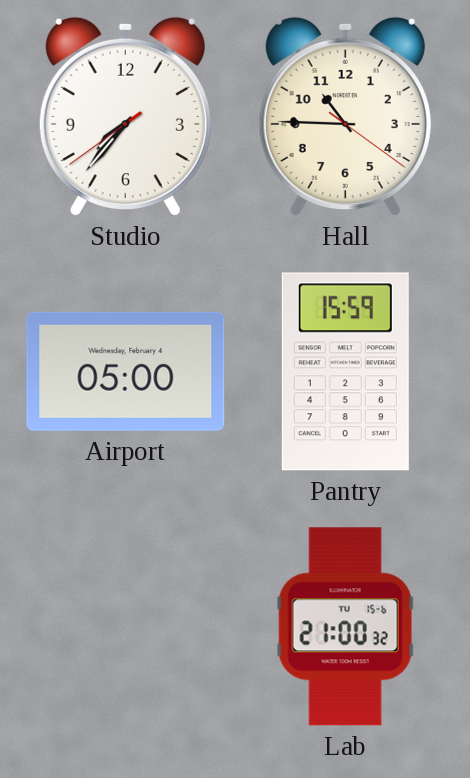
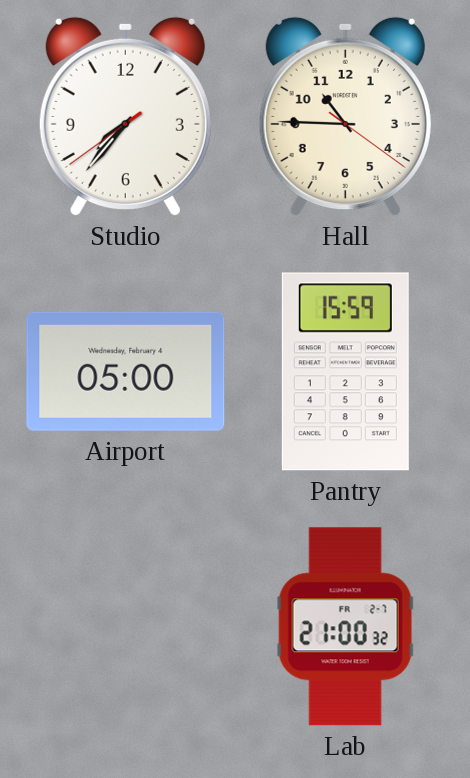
Lab date: TU 15-6 -> FR 2-7
